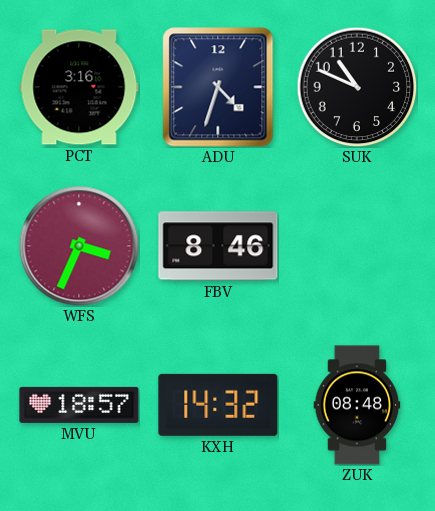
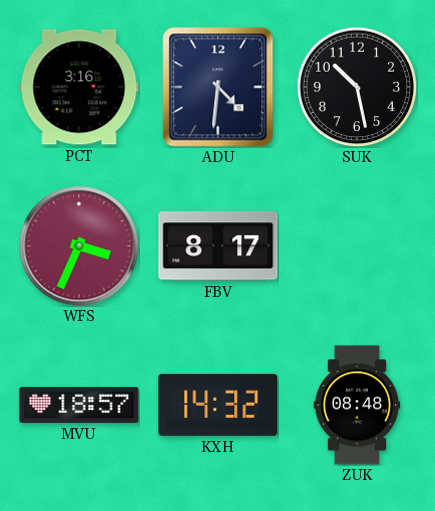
ADU: 4:33 -> 4:31
SUK: 10:49 -> 10:28
FBV: 8:46 -> 8:17
